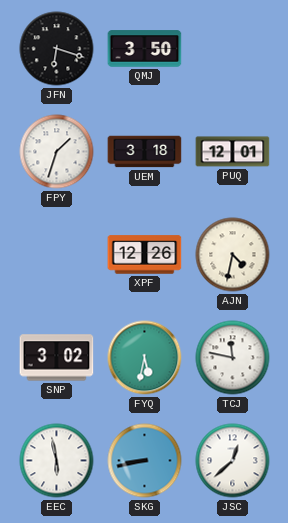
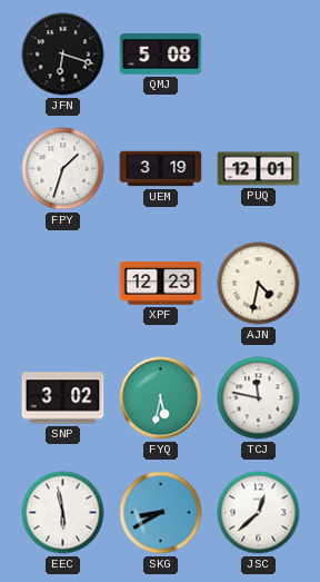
QMJ: 3:50 -> 5:08
UEM: 3:18 -> 3:19
XPF: 12:26 -> 12:23
SKG: 8:43 -> 8:40
